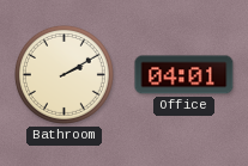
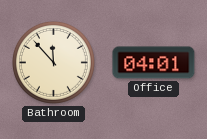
Bathroom: 2:10 -> 11:53
